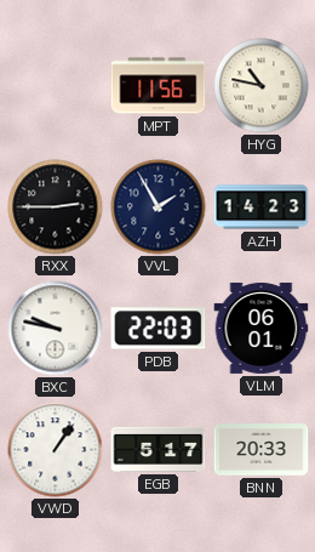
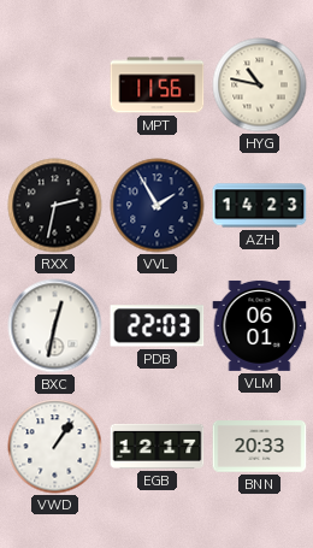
RXX: 2:45 -> 2:32
BXC: 9:47 -> 12:32
EGB: 5:17 -> 12:17
